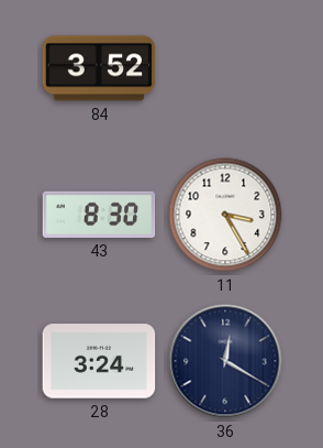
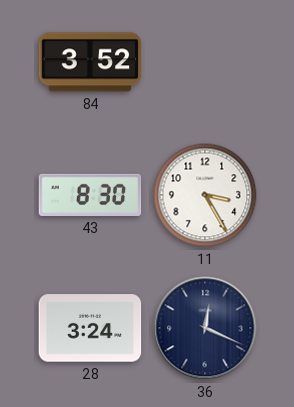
36: 12:20 -> 12:19
